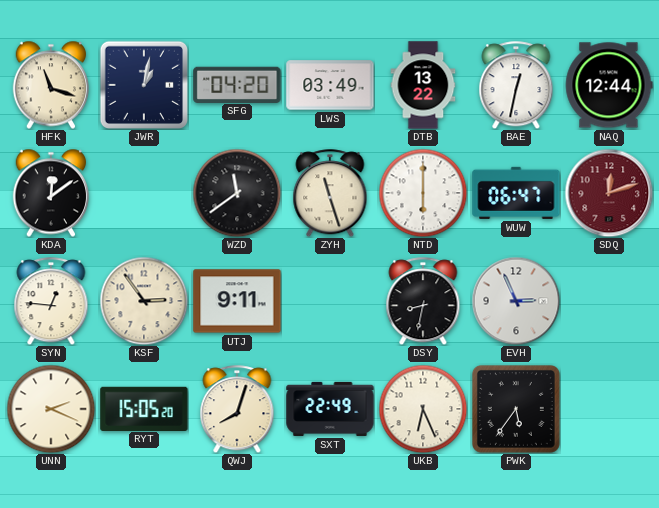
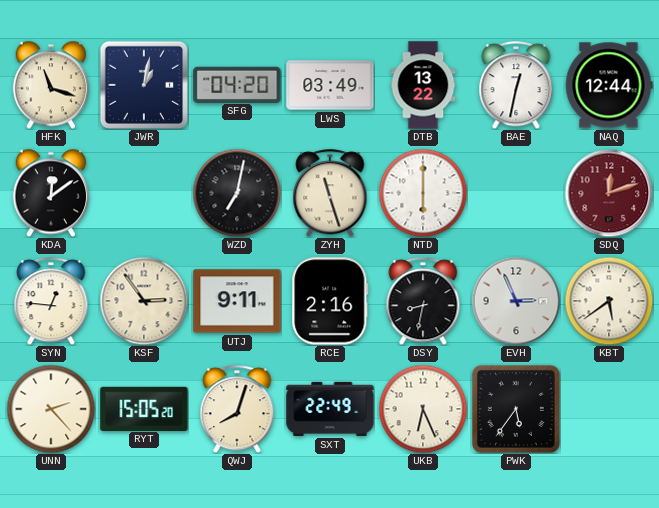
WZD: 11:39 -> 7:02
WUW: 06:47 -> none
RCE: none -> 2:16
KBT: none -> 5:39
UNN: 2:19 -> 2:23
